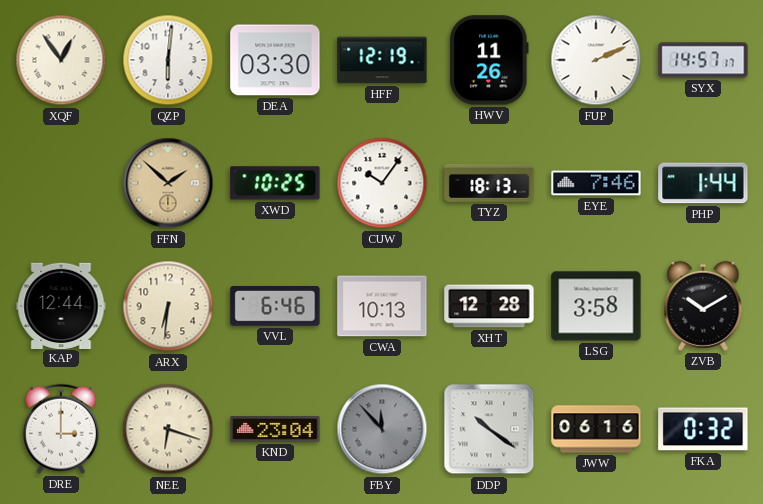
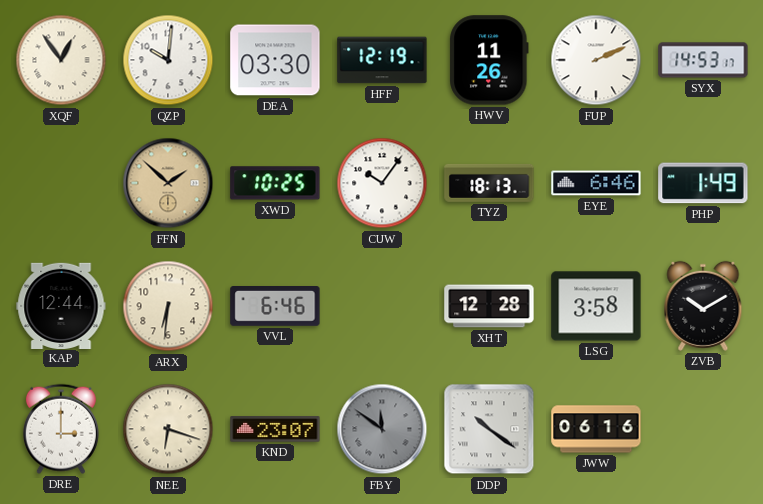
QZP: 6:01 -> 10:01
SYX: 14:57 -> 14:53
EYE: 7:46 -> 6:46
PHP: 1:44 -> 1:49
CWA: 10:13 -> none
KND: 23:04 -> 23:07
FBY: 11:53 -> 11:51
FKA: 0:32 -> none
